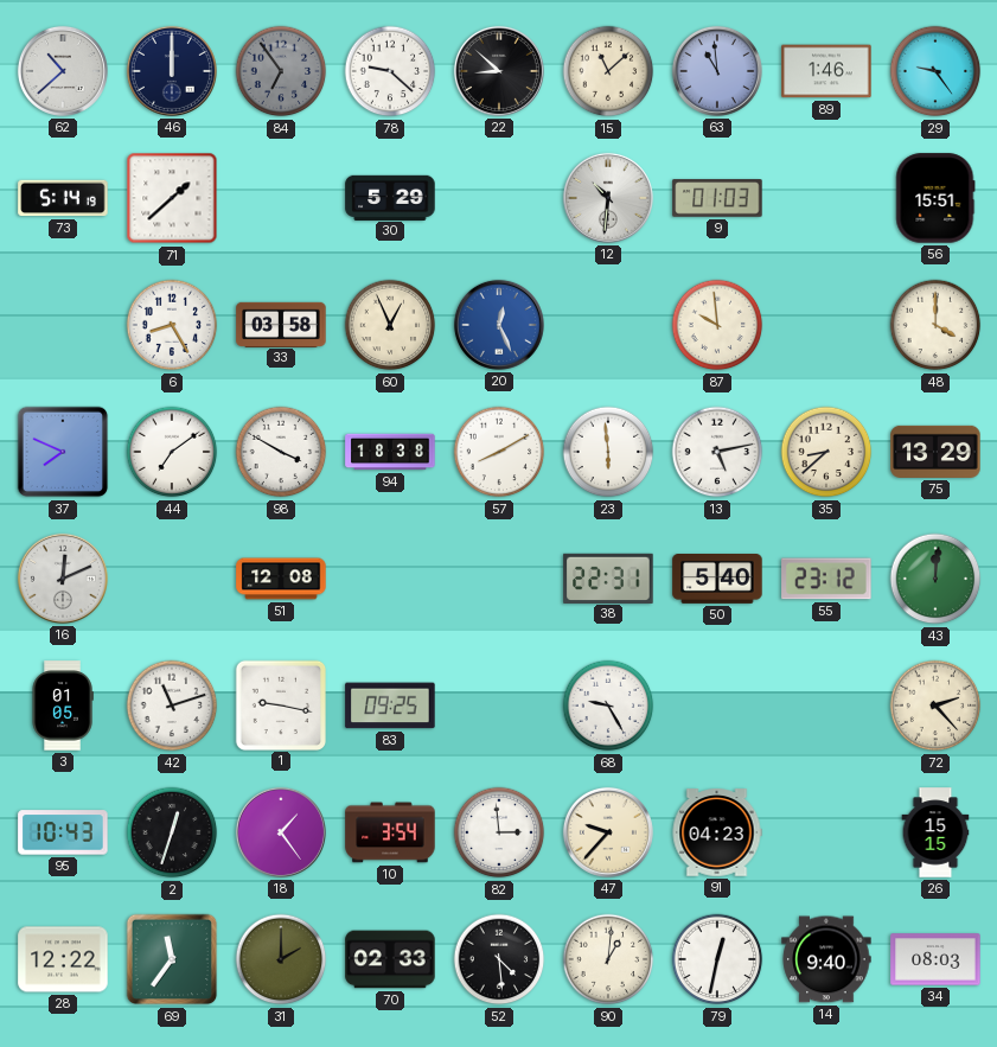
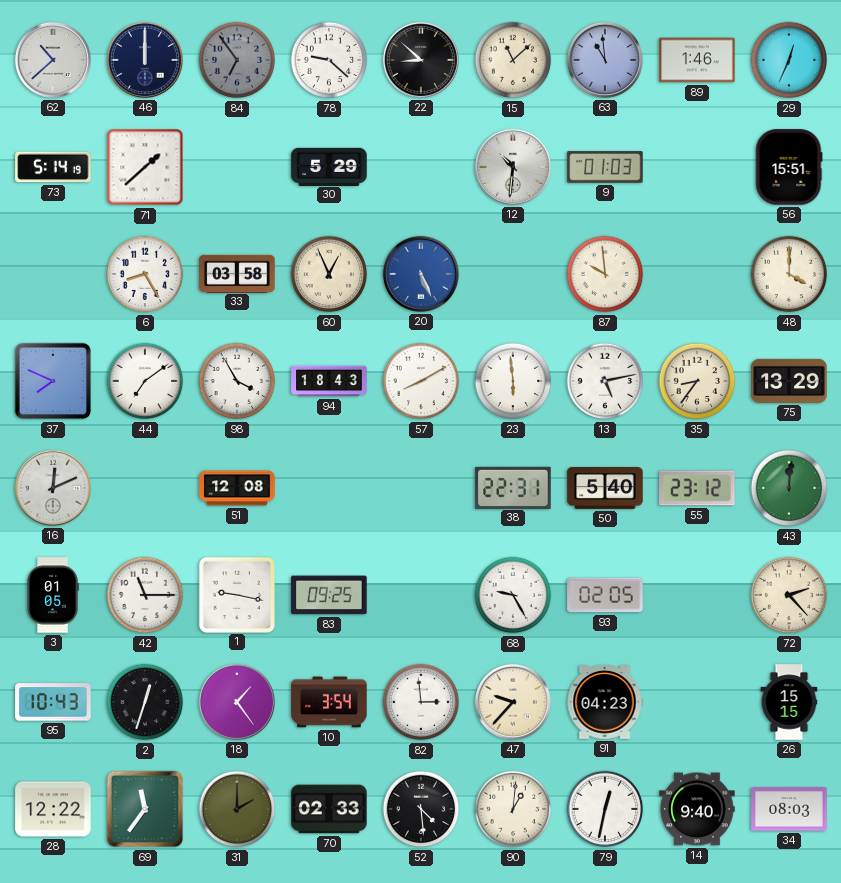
29: 9:24 -> 12:34
20: 12:26 -> 5:26
98: 3:50 -> 3:55
94: 18:38 -> 18:43
35: 8:38 -> 8:36
42: 11:12 -> 11:15
93: none -> 02:05
